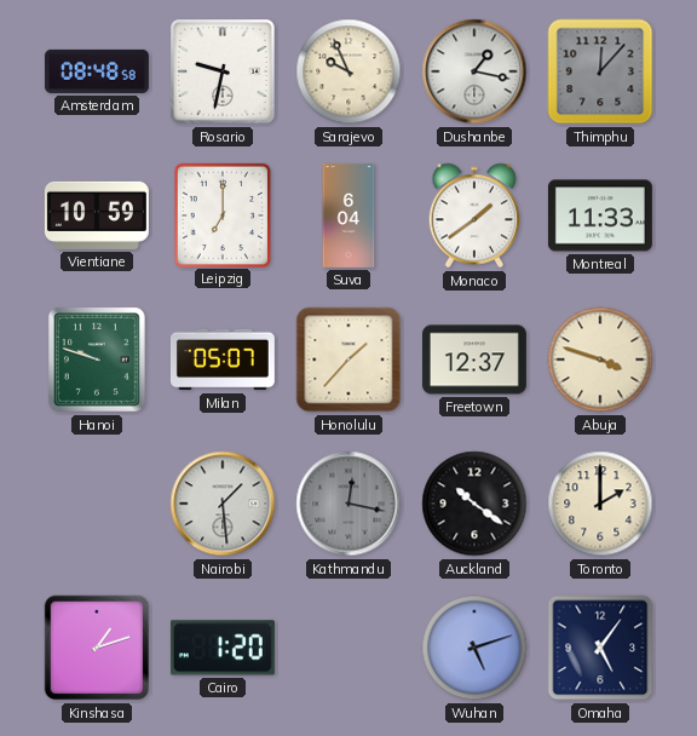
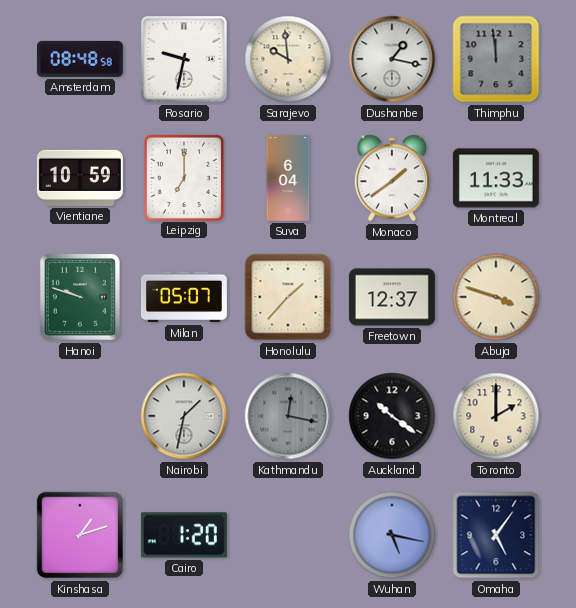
Sarajevo: 9:56 -> 9:59
Thimphu: 12:07 -> 11:59
Nairobi: 1:29 -> 1:32
Wuhan: 5:12 -> 5:17
